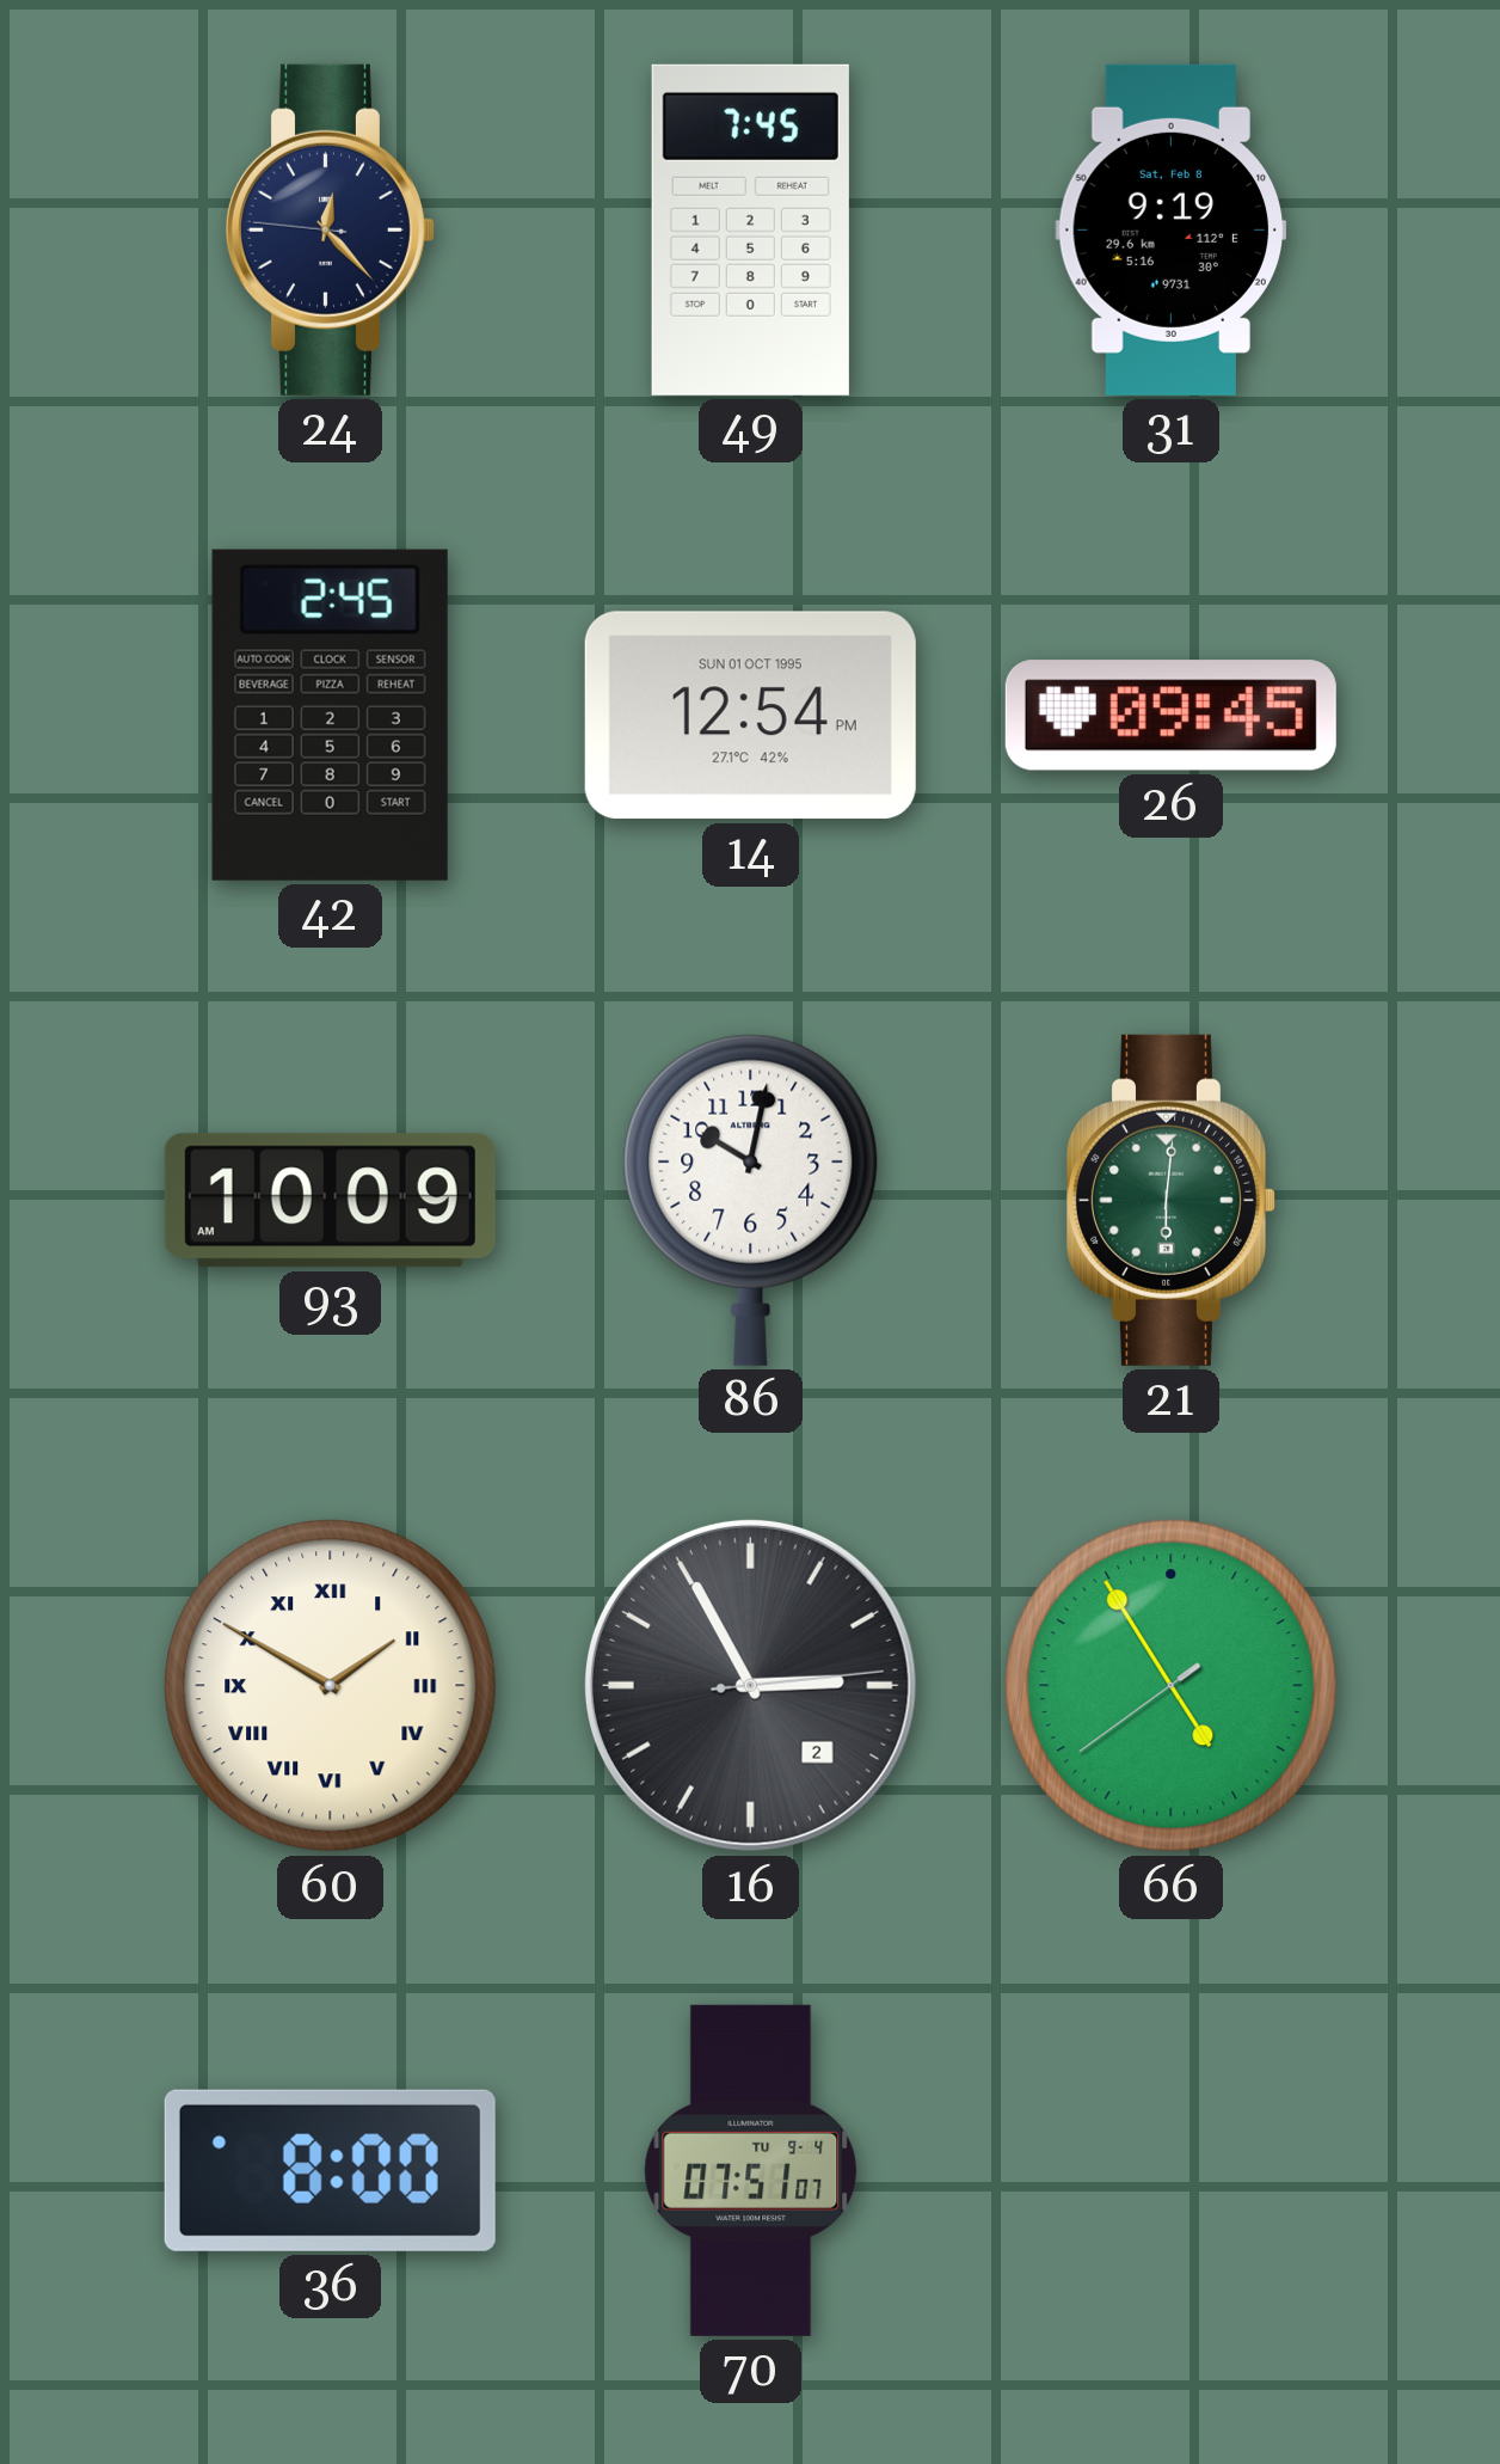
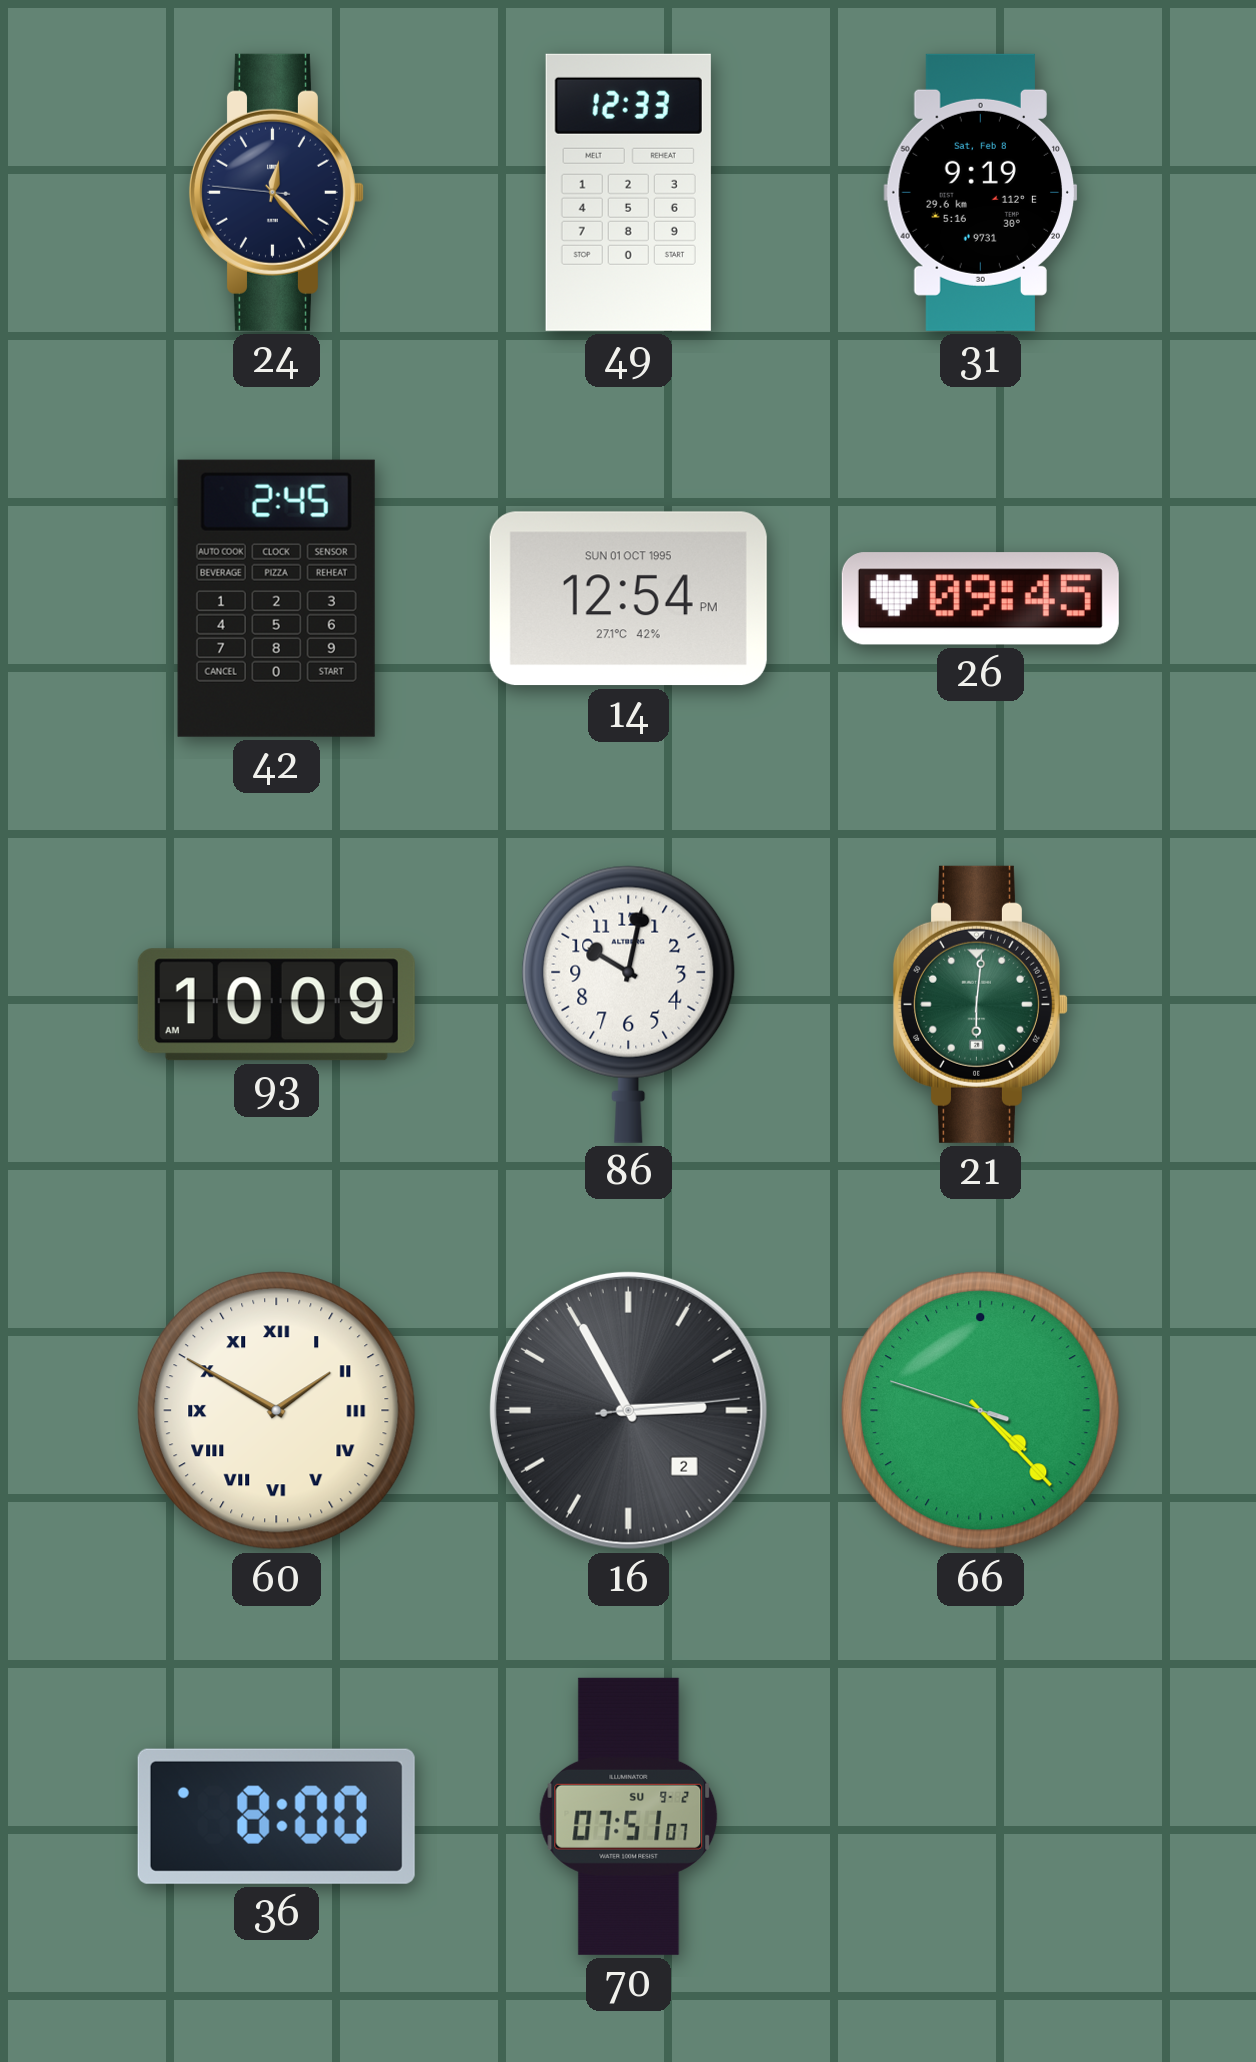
49: 7:45 -> 12:33
66: 4:54 -> 4:22
70 date: TU 9-4 -> SU 9-2
